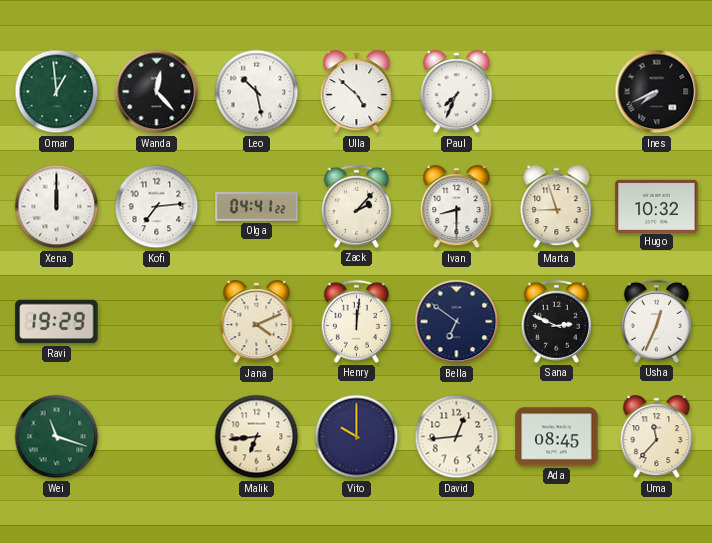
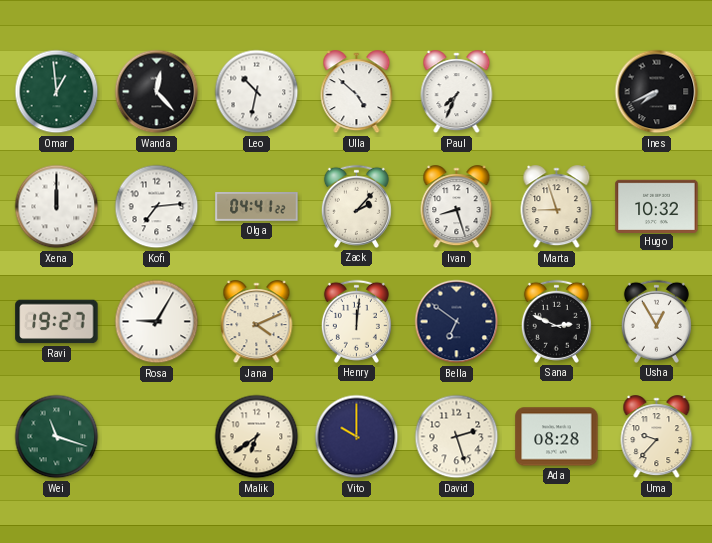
Leo: 10:28 -> 10:32
Ivan: 8:30 -> 8:27
Ravi: 19:29 -> 19:27
Rosa: none -> 9:05
Usha: 12:34 -> 12:55
Malik: 6:44 -> 6:39
David: 12:44 -> 2:27
Ada: 08:45 -> 08:28
Uma: 11:37 -> 9:37
